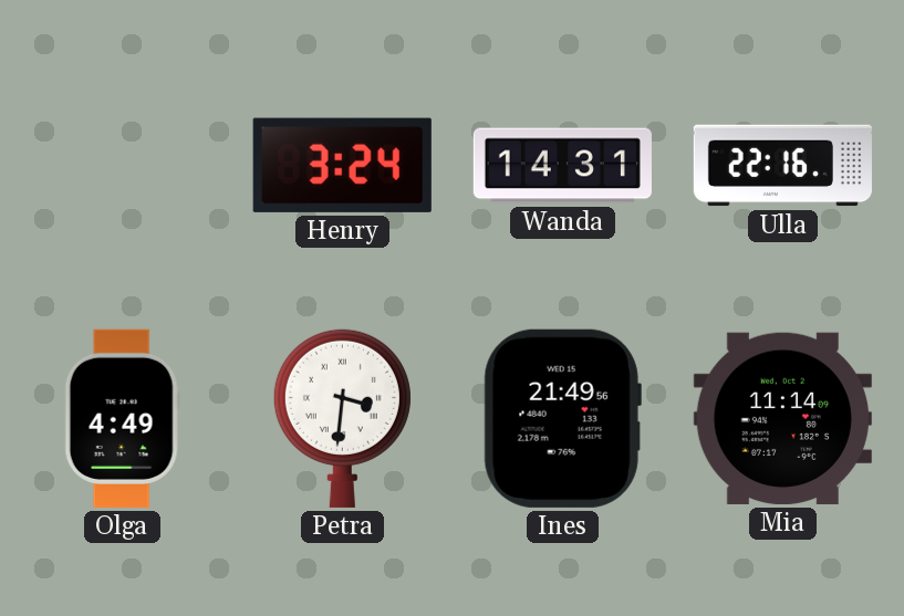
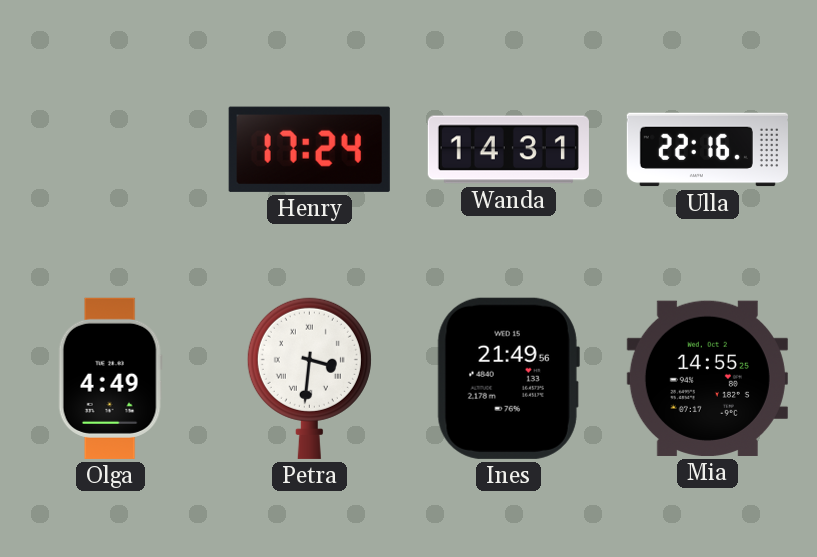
Henry: 3:24 -> 17:24
Mia: 11:14 -> 14:55
